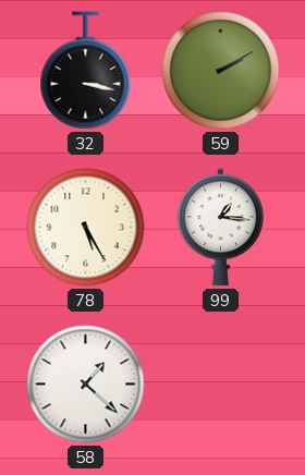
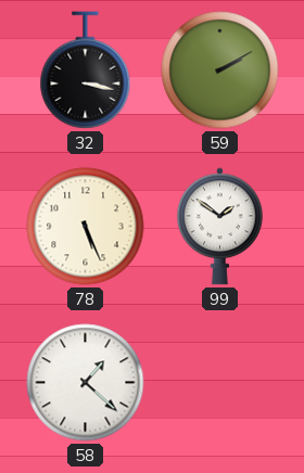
78: 5:25 -> 5:26
99: 1:16 -> 1:51
